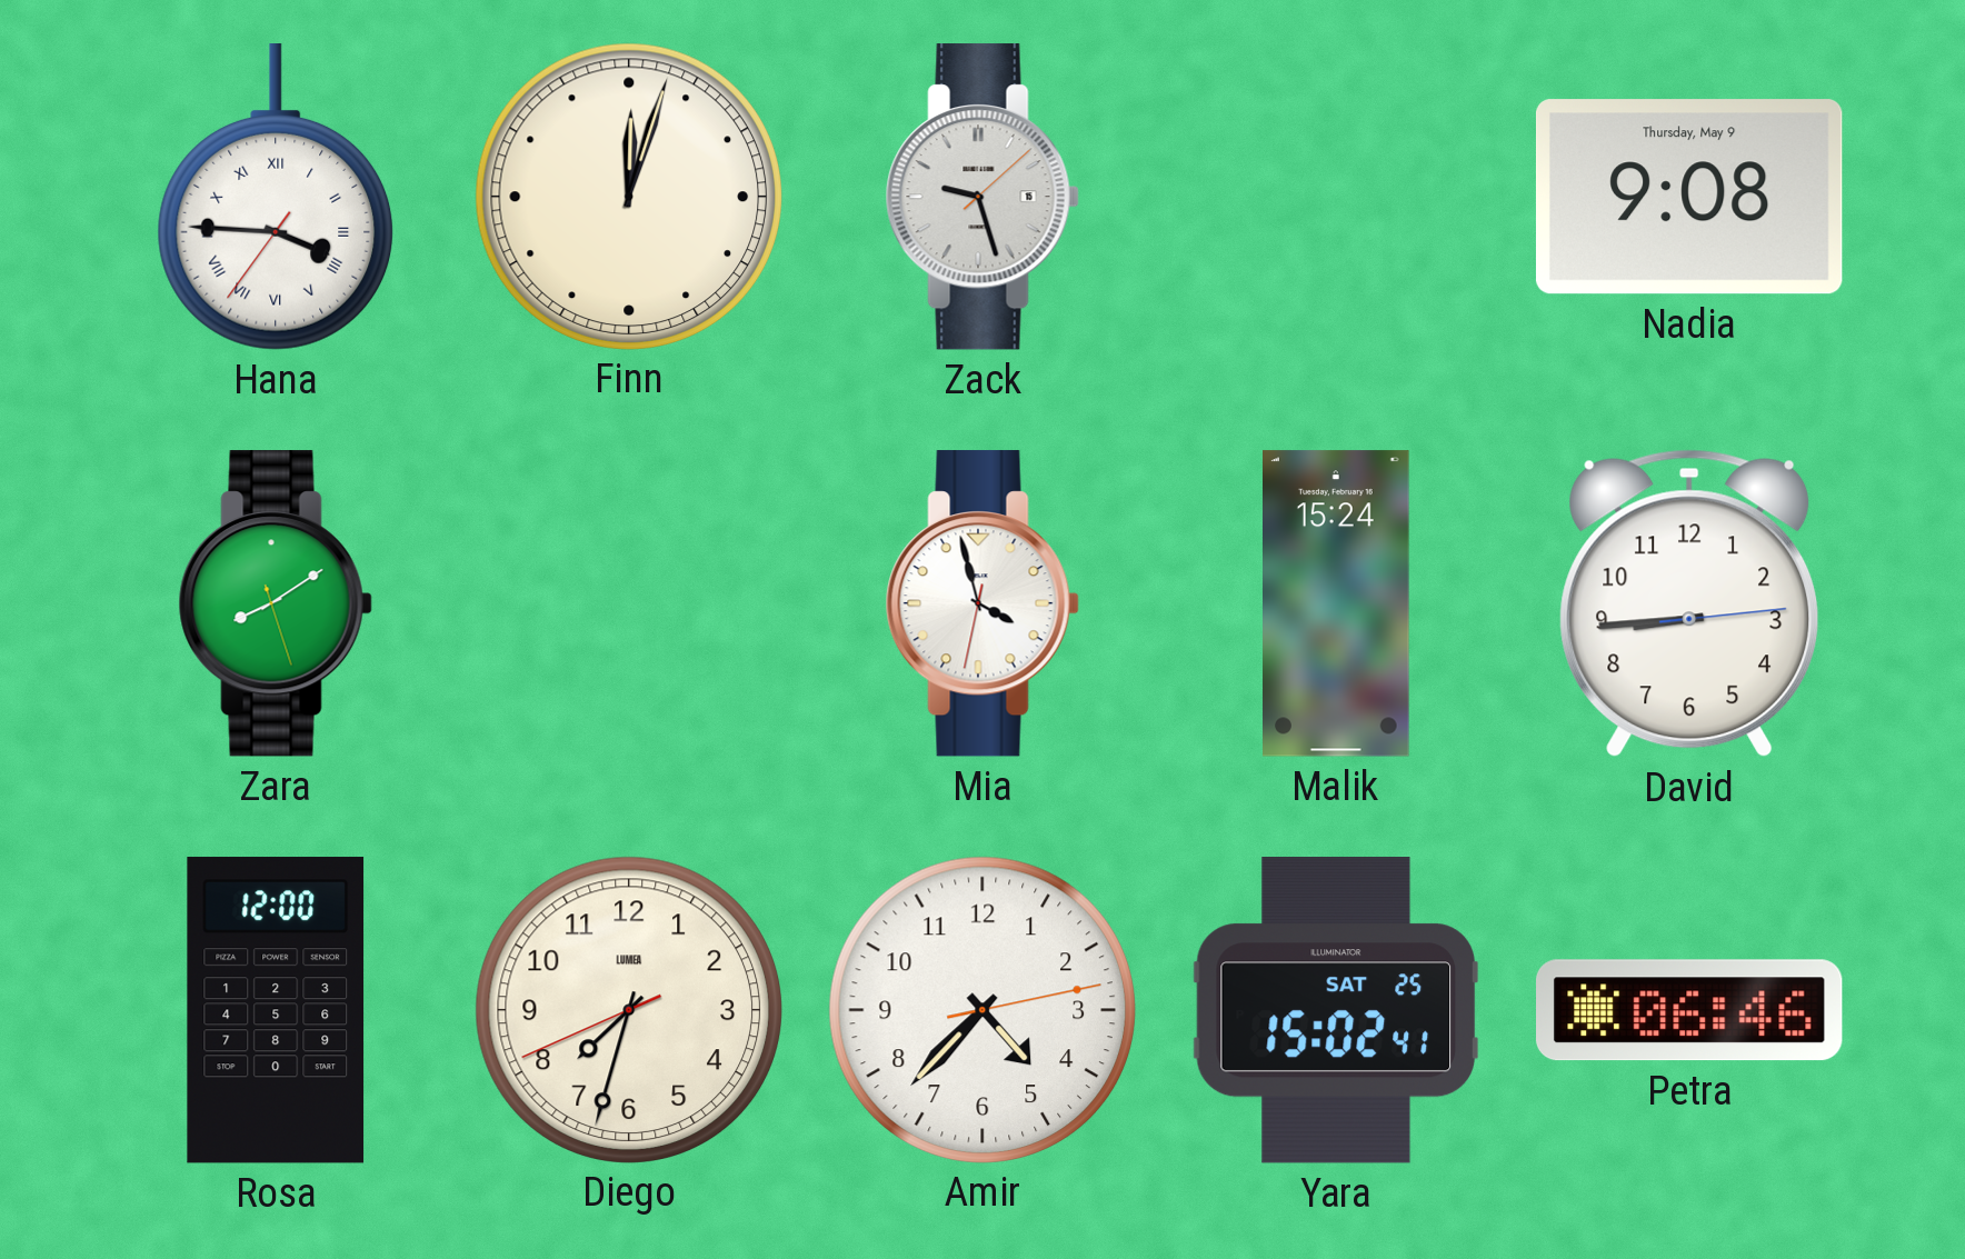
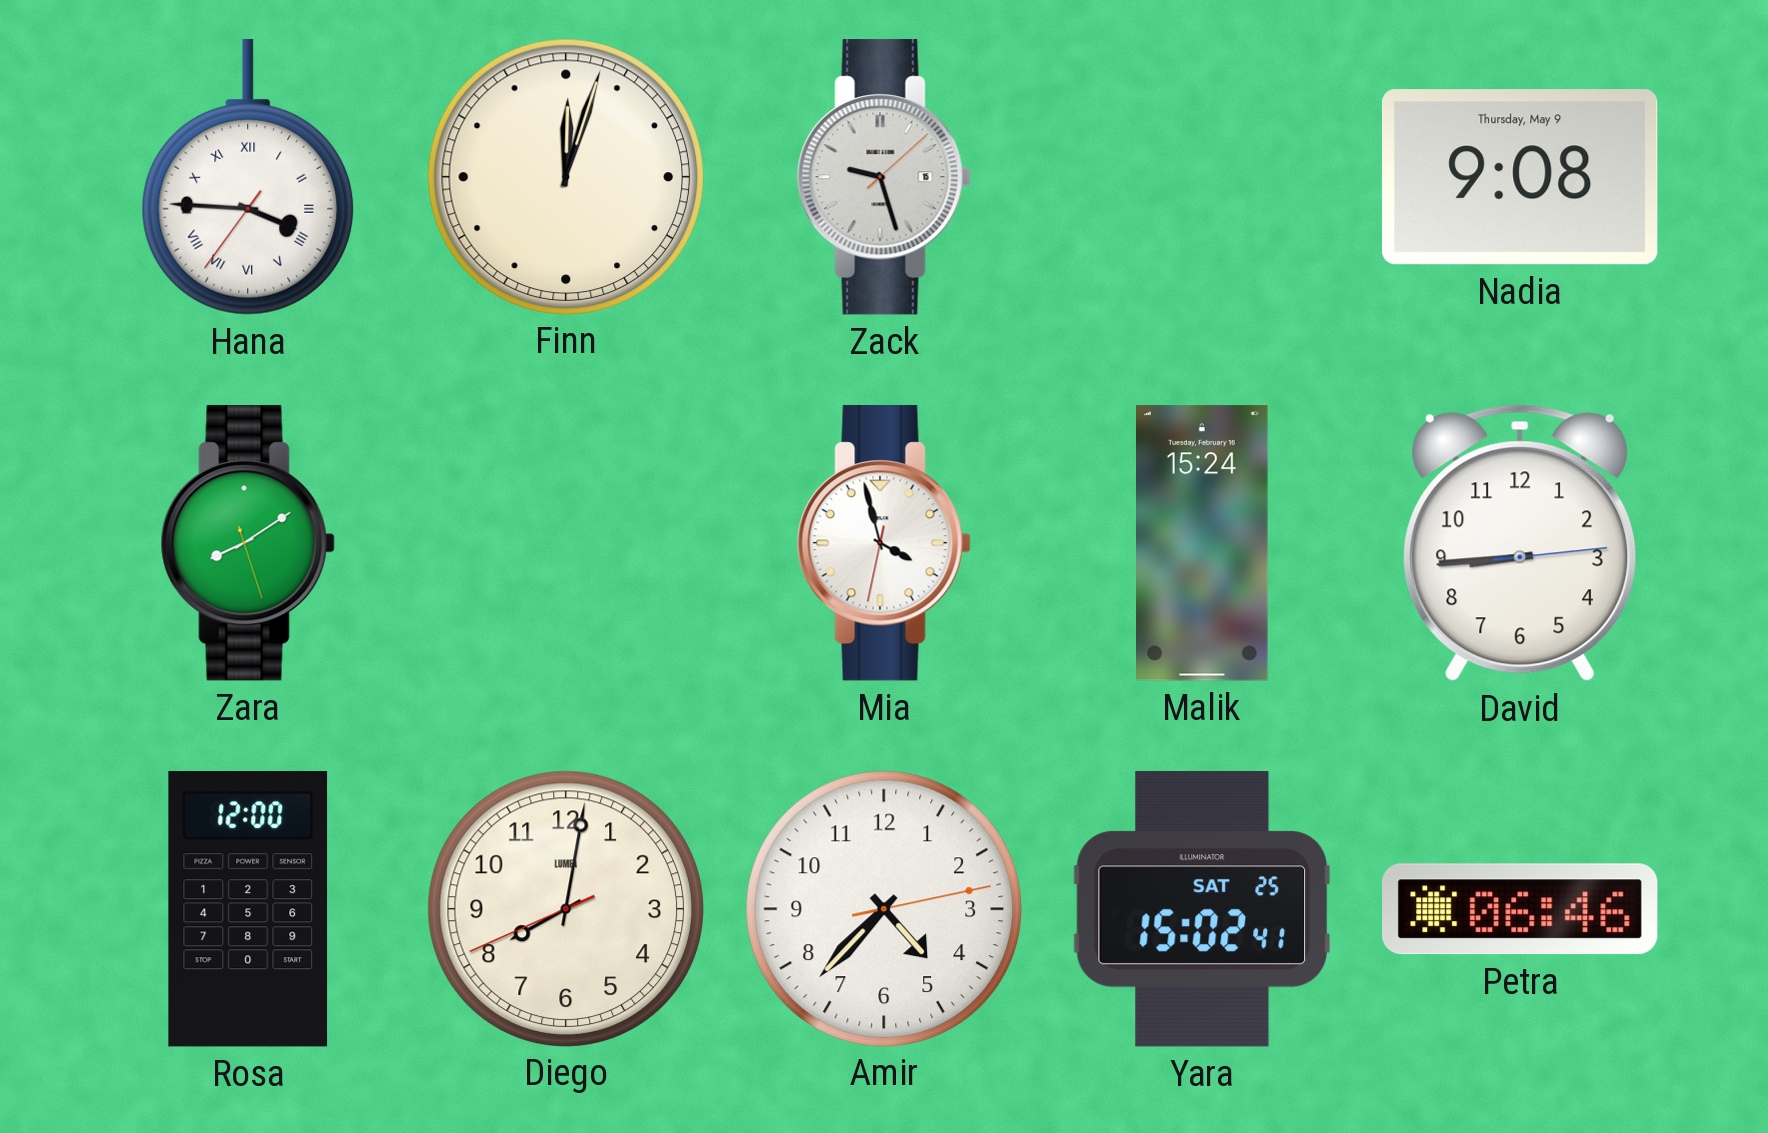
Diego: 7:32 -> 8:01
